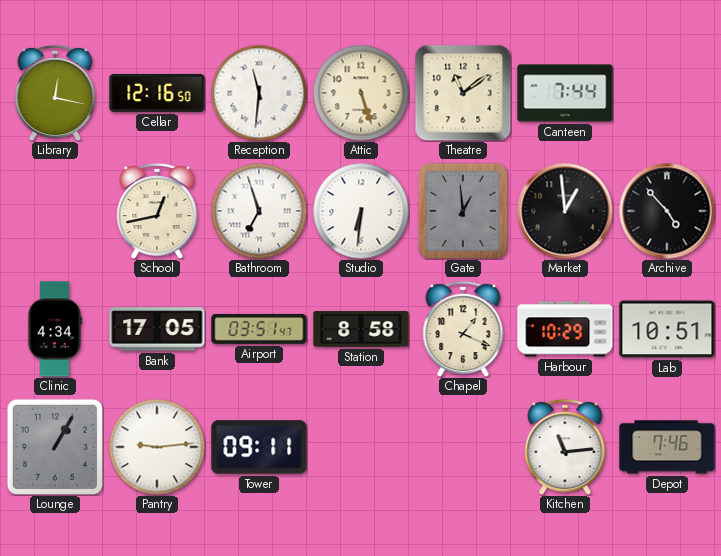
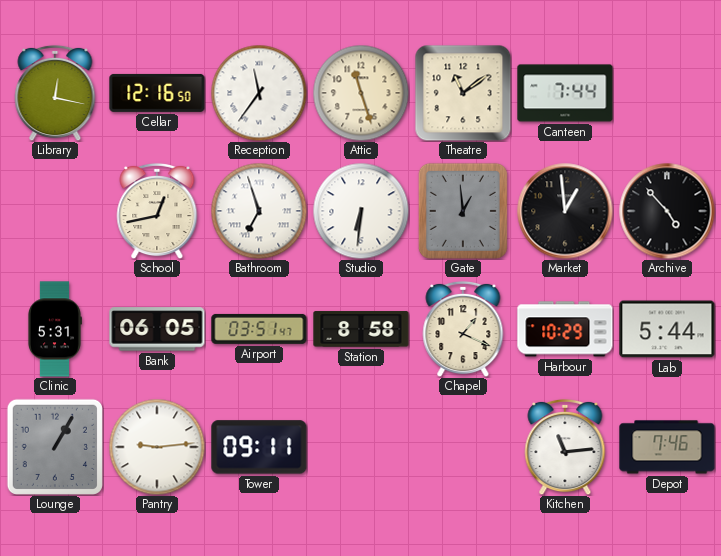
Reception: 11:31 -> 11:36
Attic: 5:27 -> 11:27
Clinic: 4:34 -> 5:31
Bank: 17:05 -> 06:05
Lab: 10:51 -> 5:44
